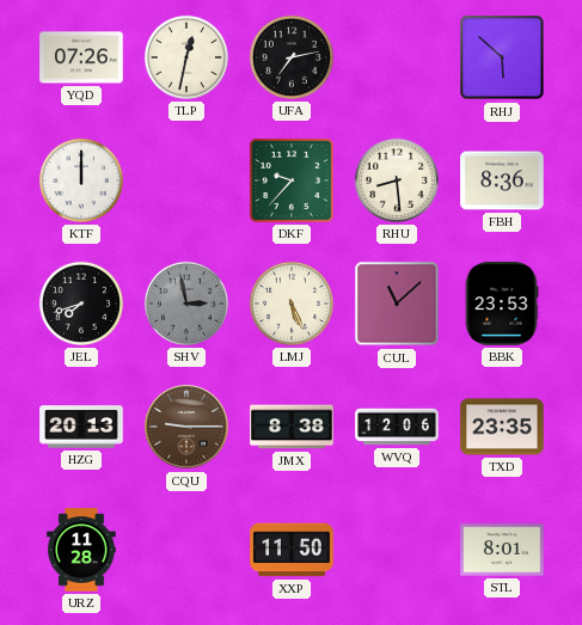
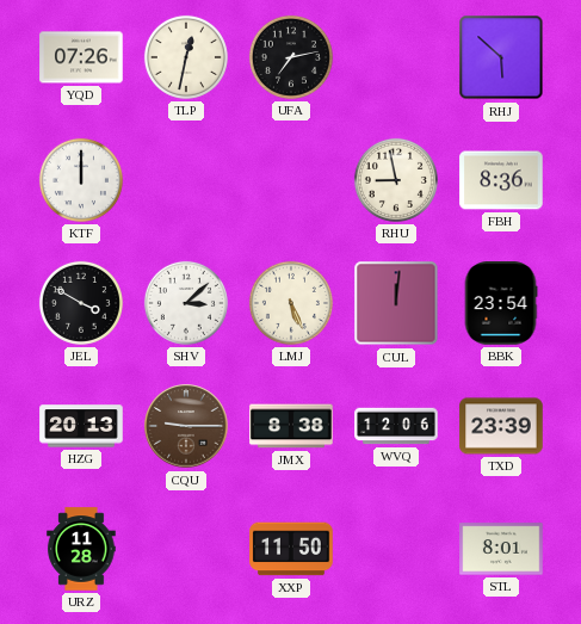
DKF: 9:37 -> none
RHU: 8:29 -> 8:58
JEL: 7:42 -> 3:50
SHV: 2:58 -> 3:08
SHV dial: grey -> white
CUL: 11:08 -> 12:01
BBK: 23:53 -> 23:54
TXD: 23:35 -> 23:39
